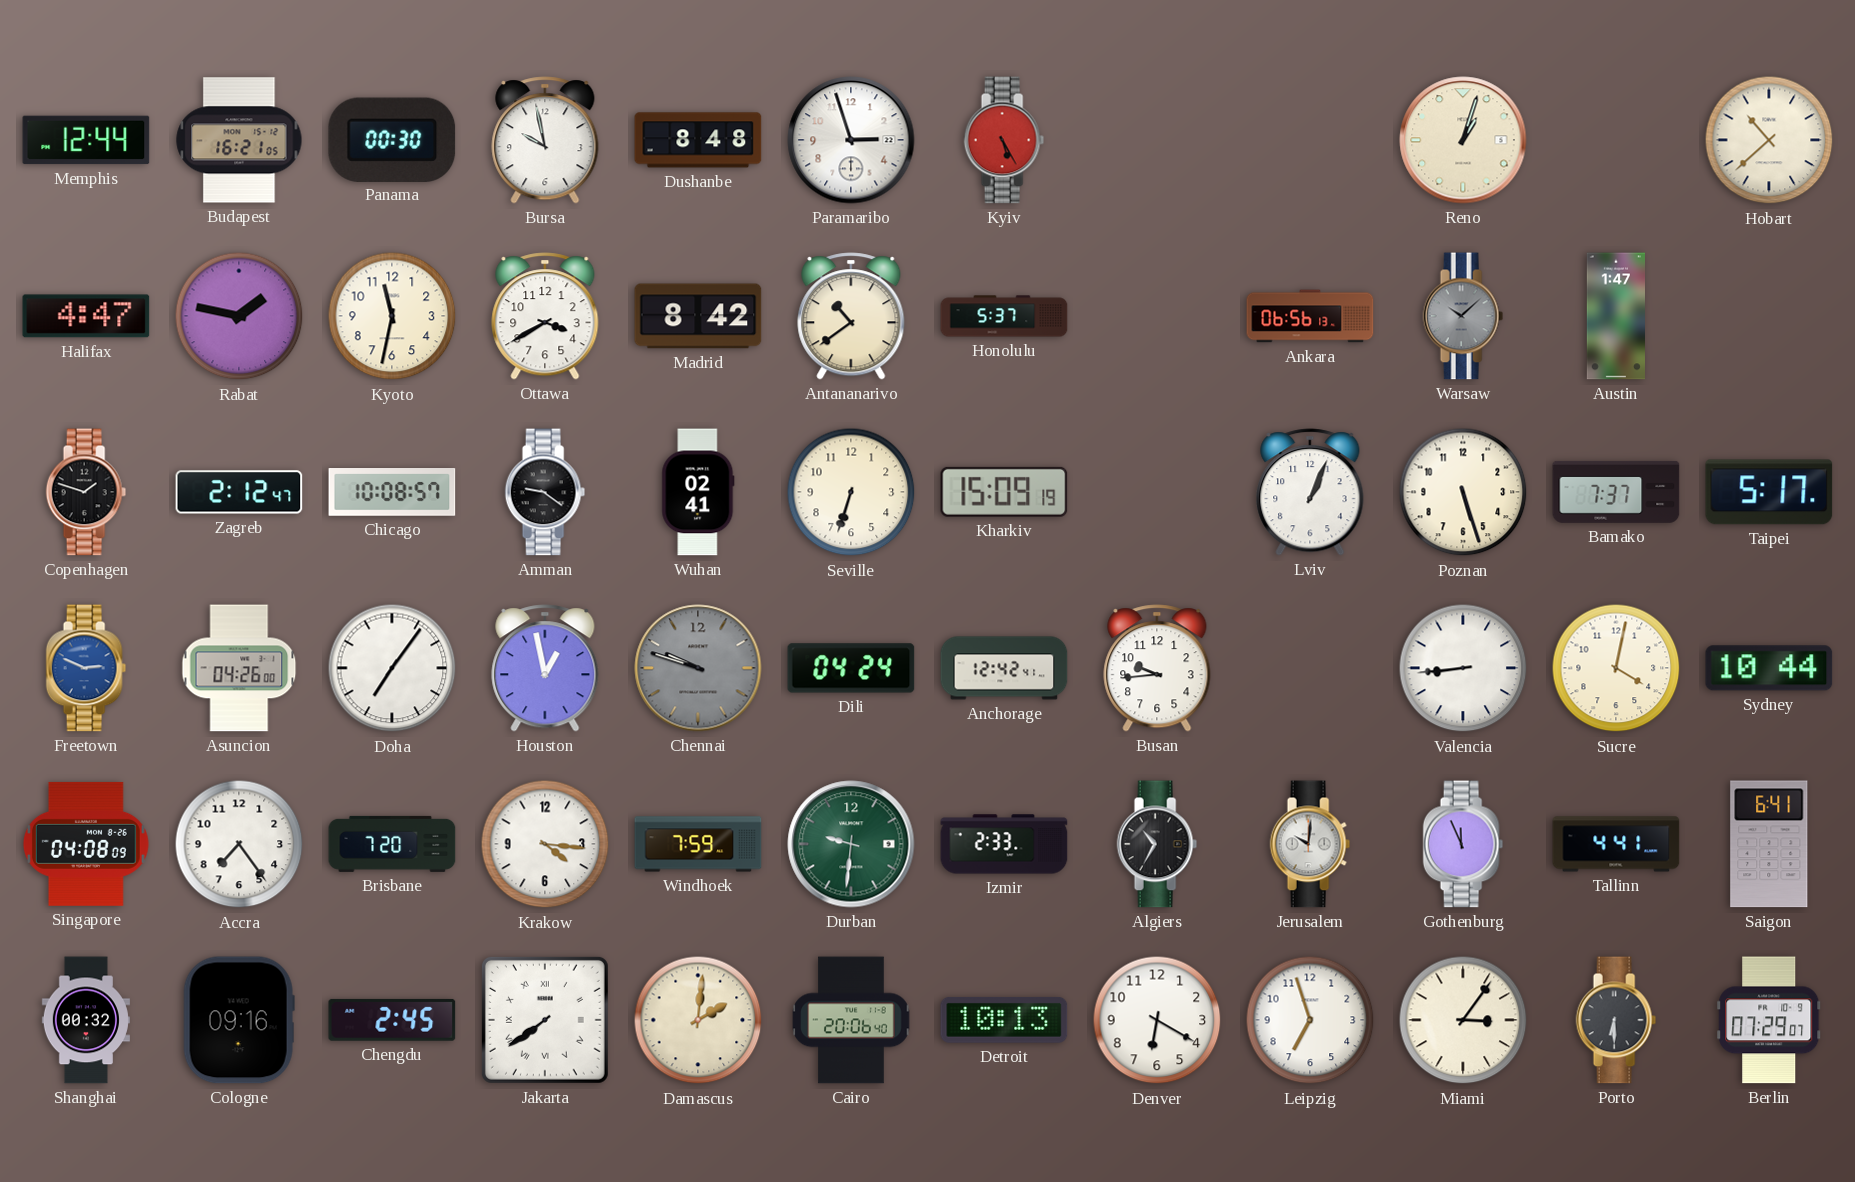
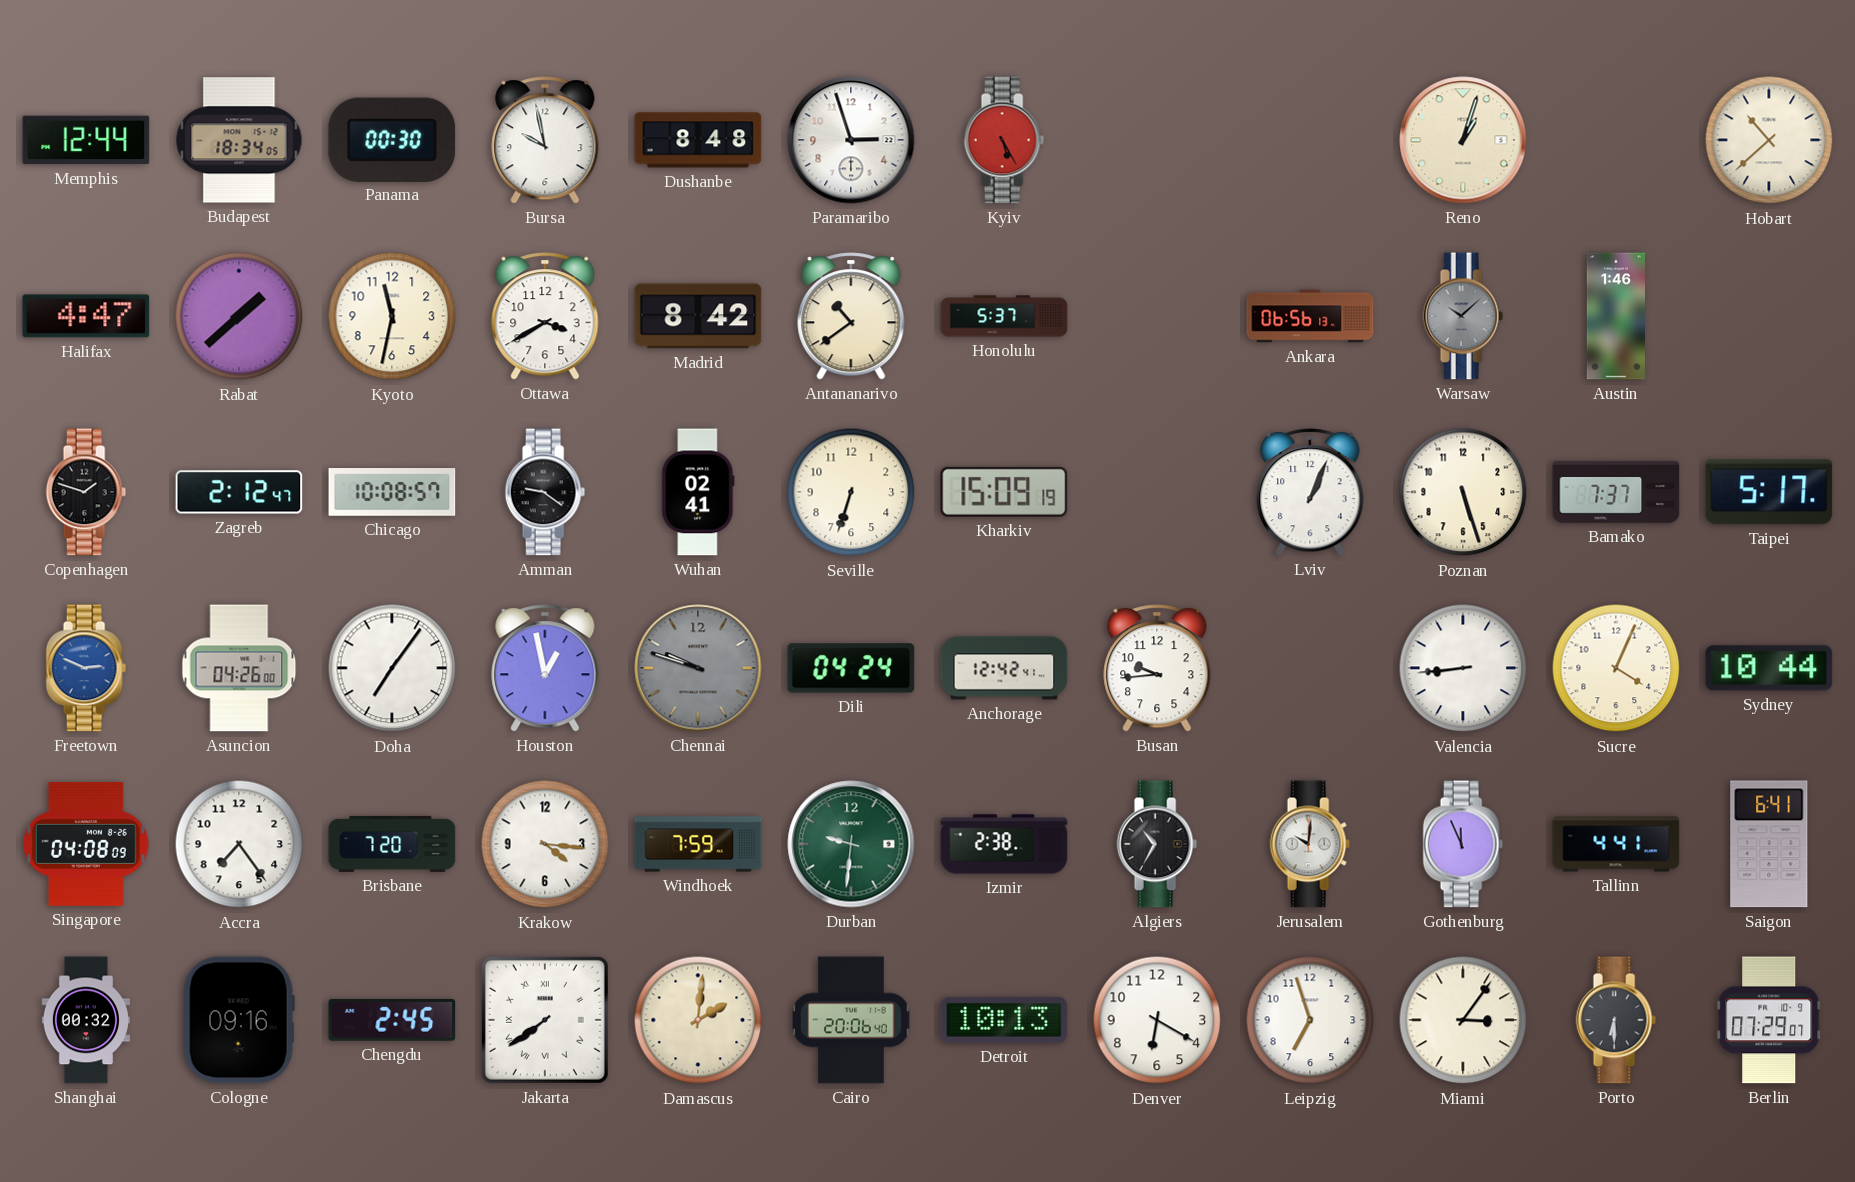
Budapest: 16:21 -> 18:34
Rabat: 1:47 -> 1:38
Austin: 1:47 -> 1:46
Sucre: 4:02 -> 4:04
Izmir: 2:33 -> 2:38
